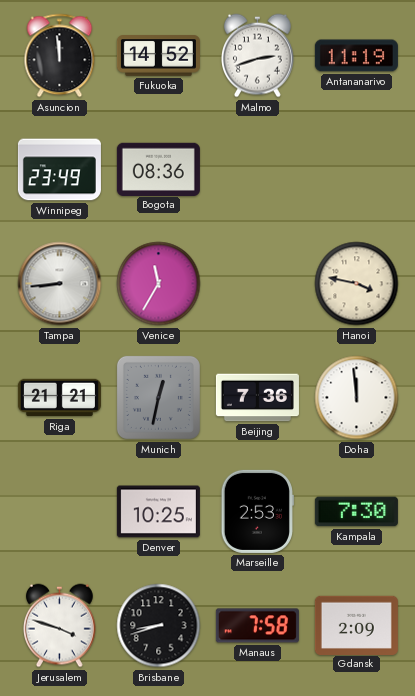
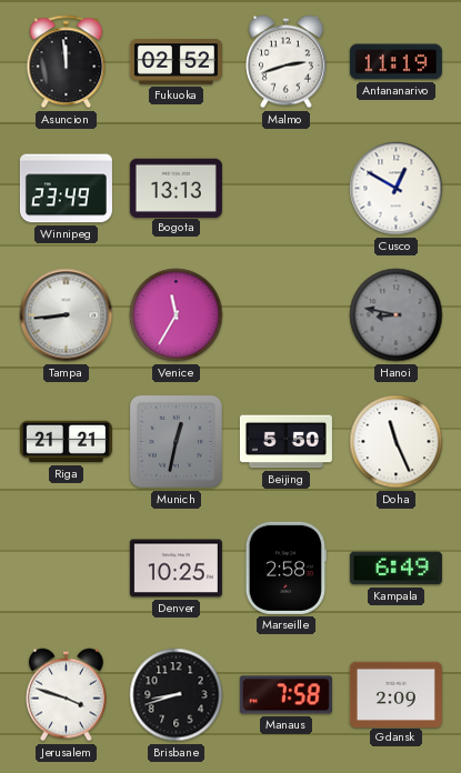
Fukuoka: 14:52 -> 02:52
Bogota: 08:36 -> 13:13
Cusco: none -> 12:50
Hanoi: 3:47 -> 8:47
Hanoi dial: cream -> grey
Beijing: 7:36 -> 5:50
Doha: 11:59 -> 11:26
Marseille: 2:53 -> 2:58
Kampala: 7:30 -> 6:49
